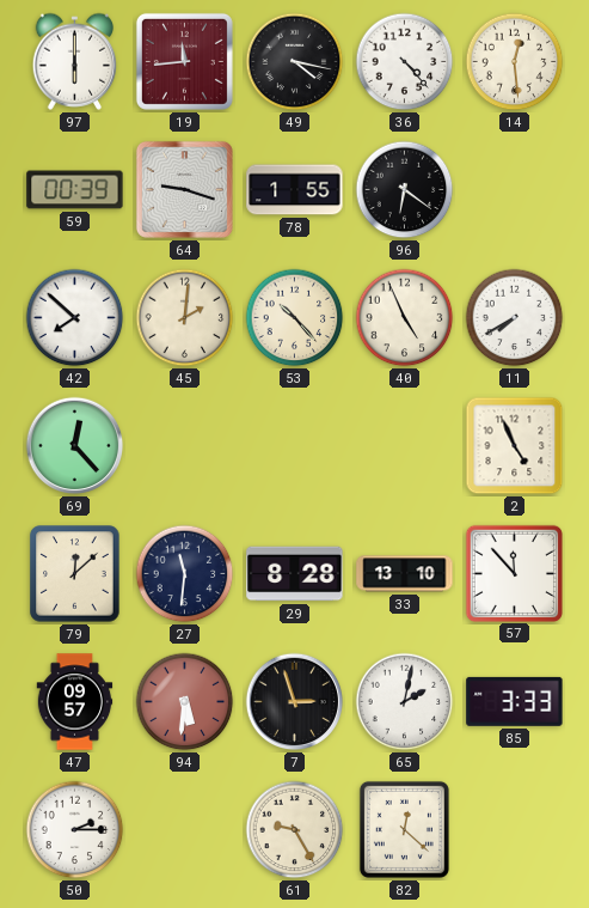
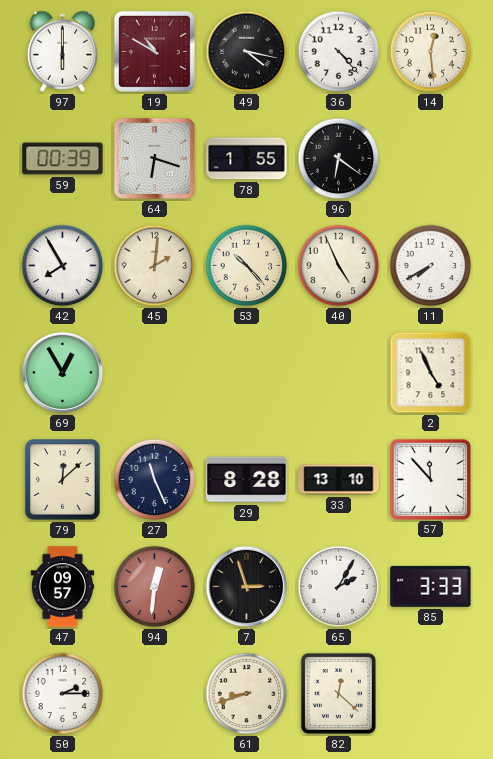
19: 11:44 -> 10:50
64: 9:18 -> 6:18
42: 7:52 -> 7:55
69: 12:23 -> 12:55
27: 11:31 -> 11:26
94: 5:31 -> 12:31
65: 2:02 -> 2:05
61: 9:25 -> 8:42
